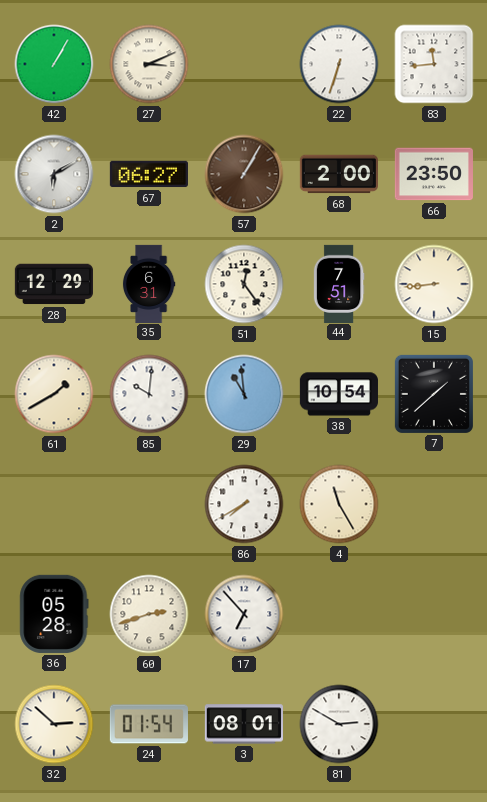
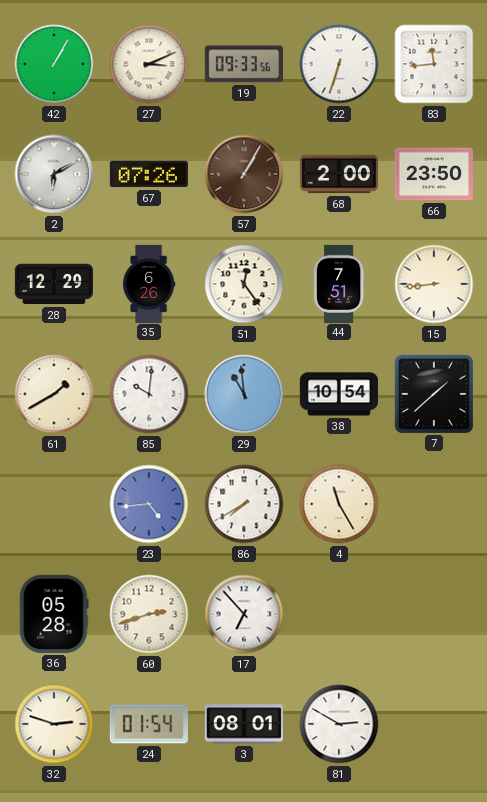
19: none -> 09:33
67: 06:27 -> 07:26
35: 6:31 -> 6:26
23: none -> 4:44
32: 2:52 -> 2:48
